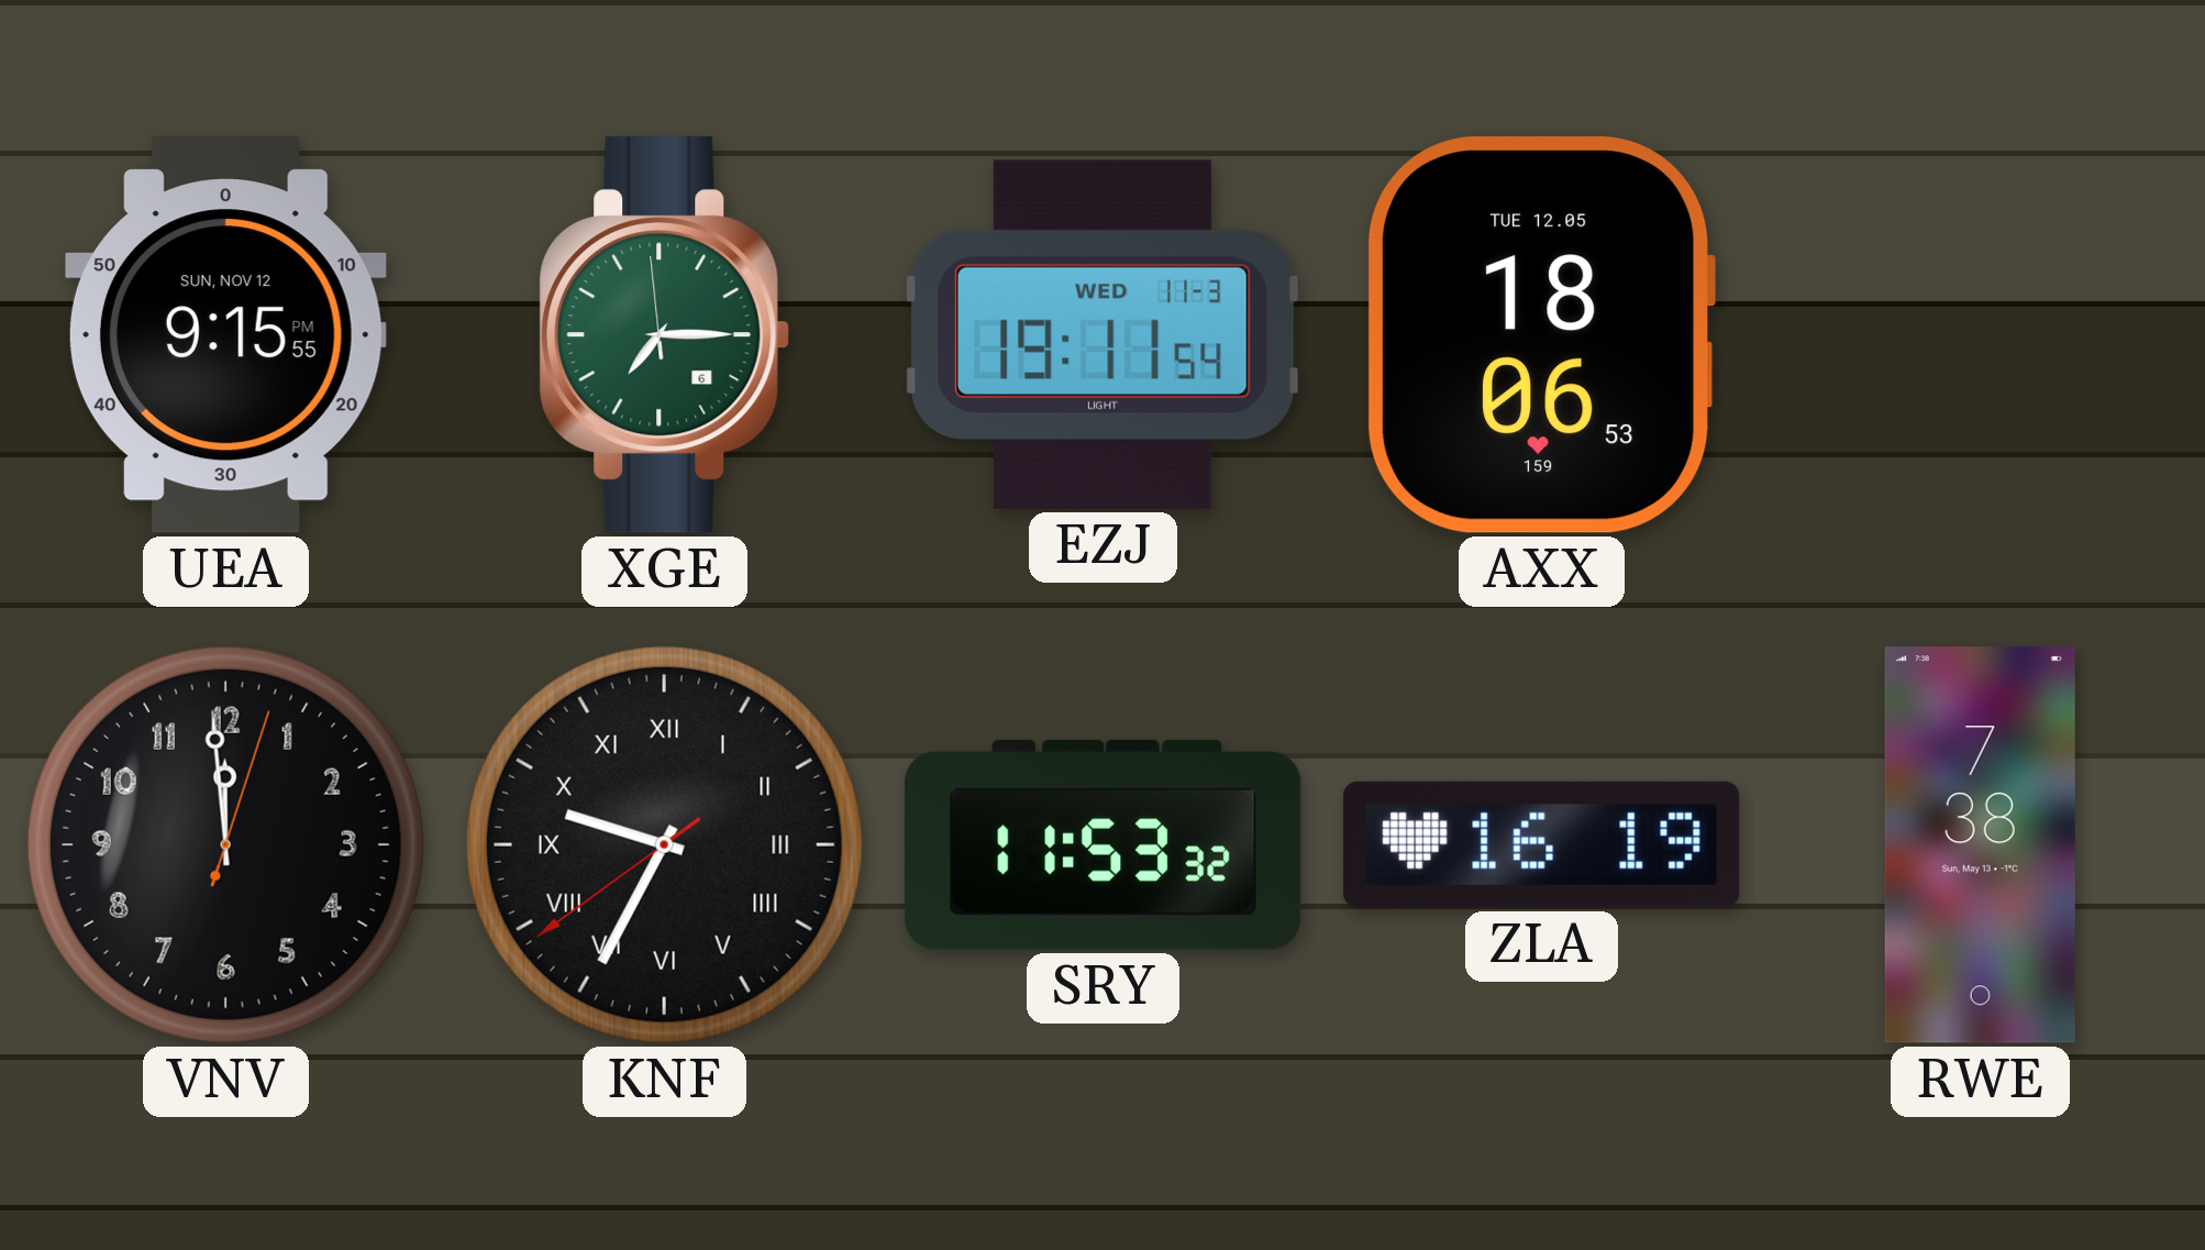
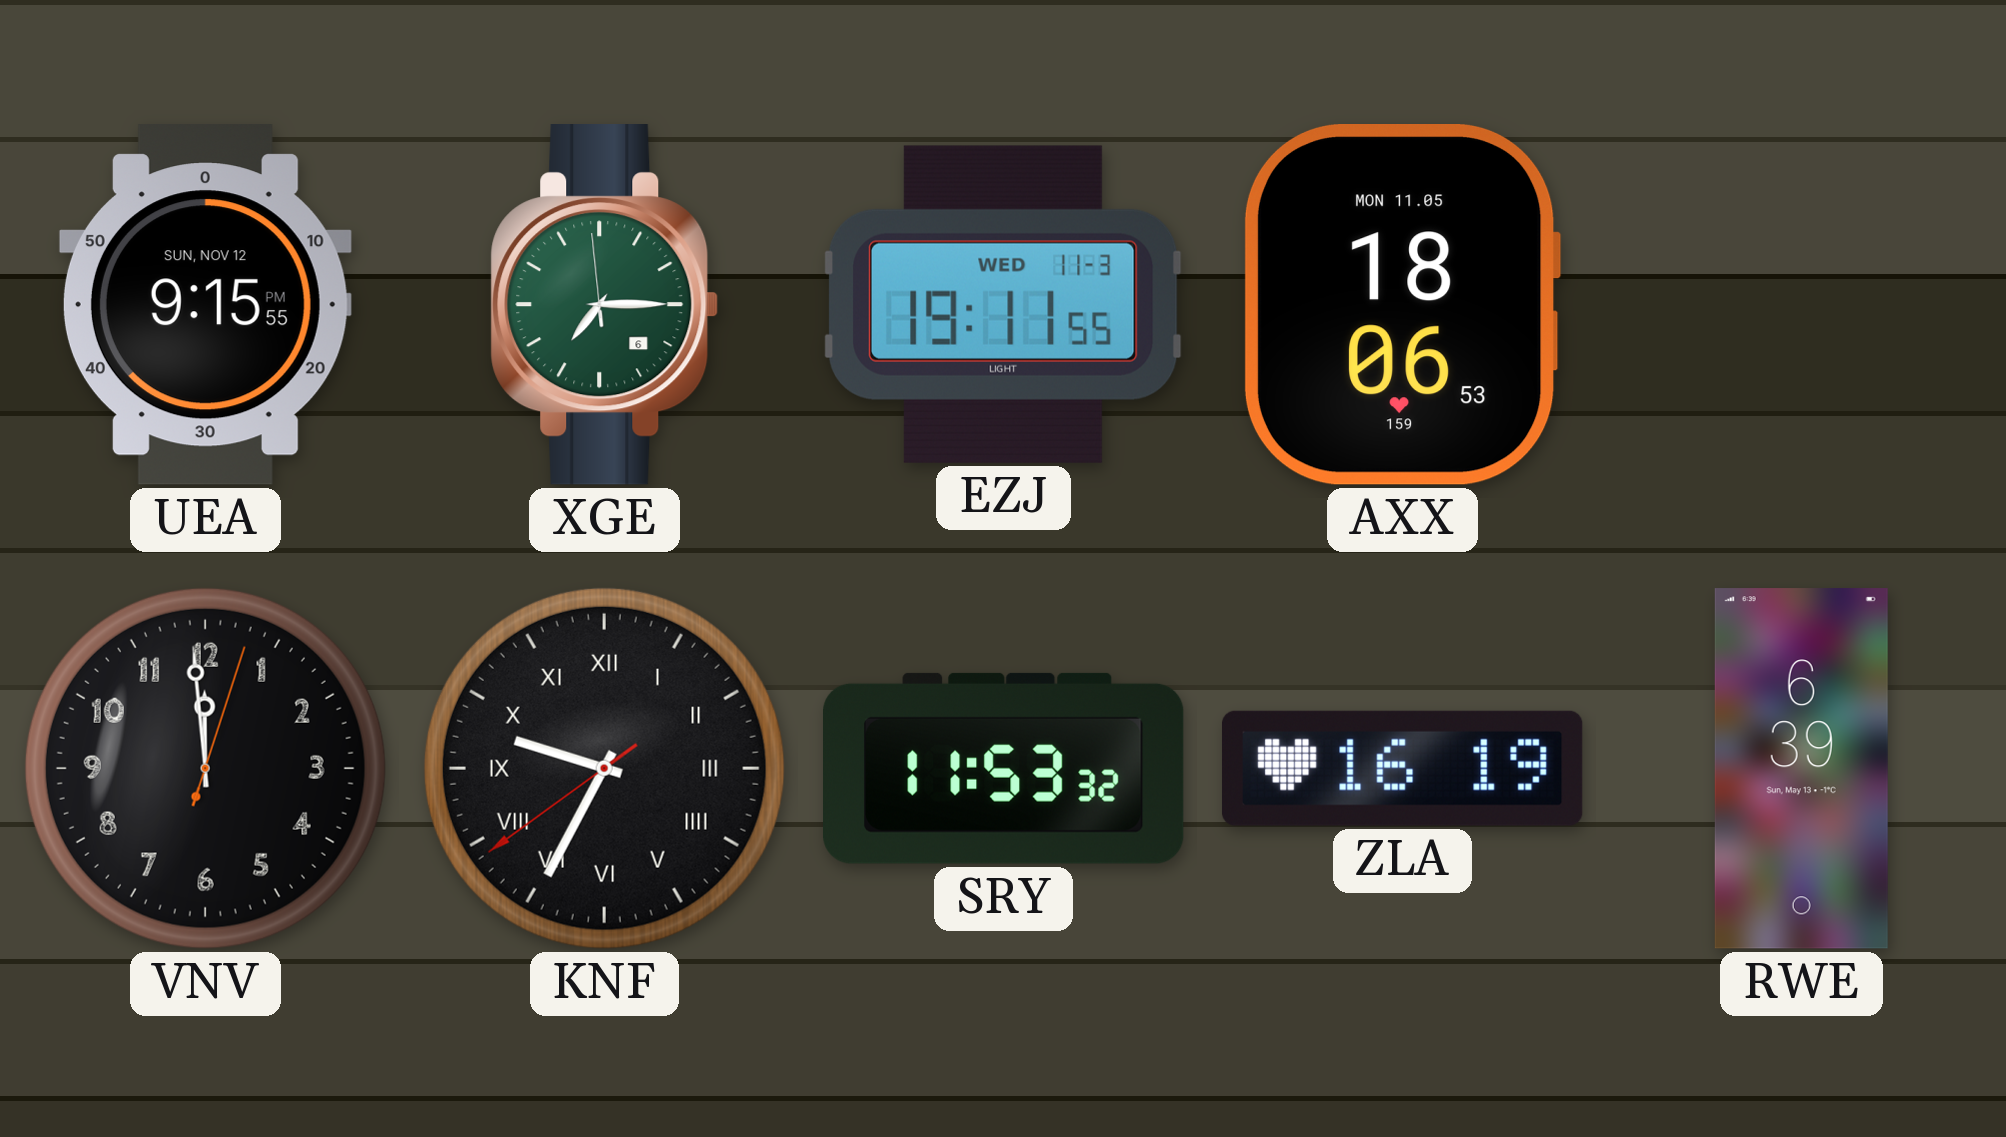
EZJ: 19:11:54 -> 19:11:55
AXX date: TUE 12.05 -> MON 11.05
RWE: 7:38 -> 6:39
